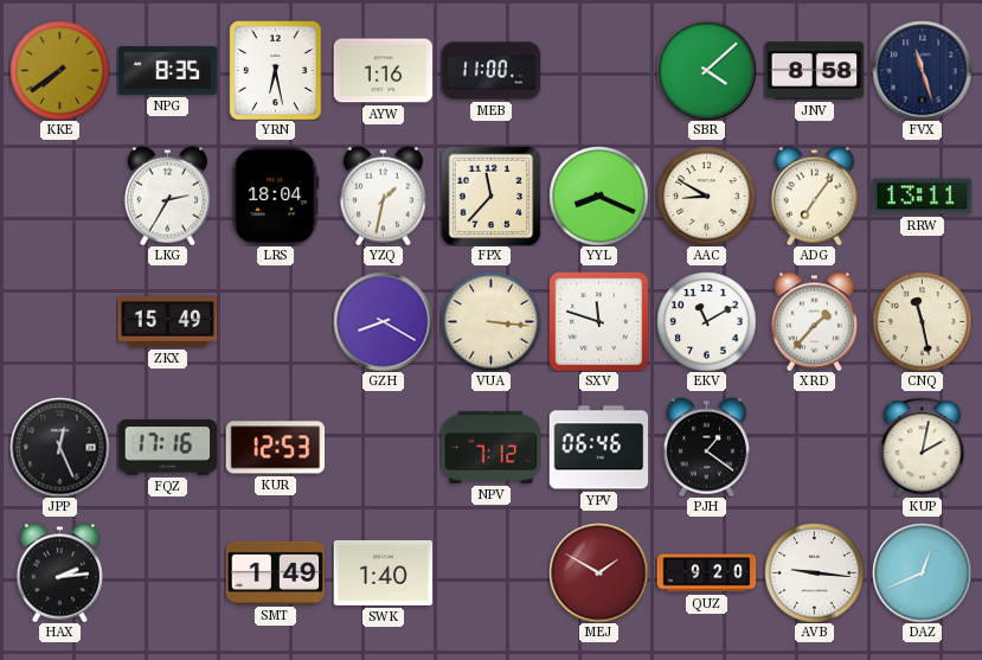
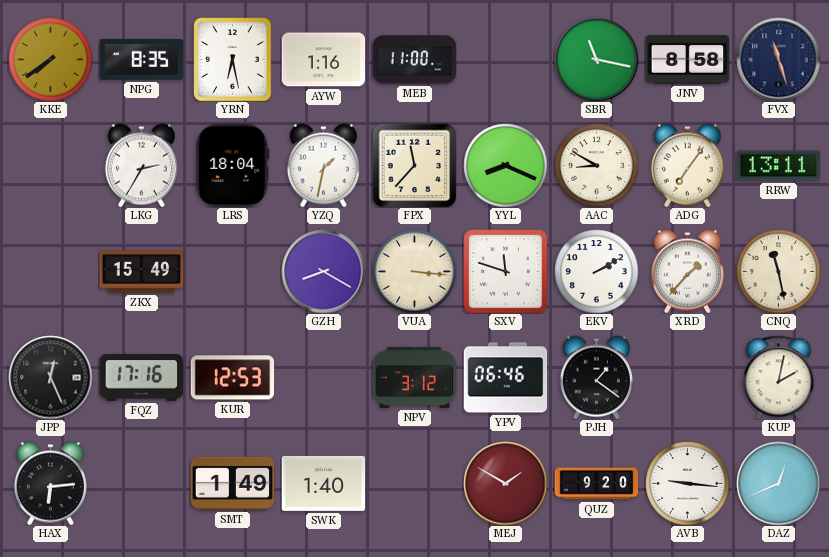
SBR: 4:08 -> 11:17
EKV: 11:10 -> 2:10
NPV: 7:12 -> 3:12
HAX: 2:14 -> 6:14
